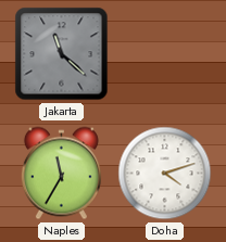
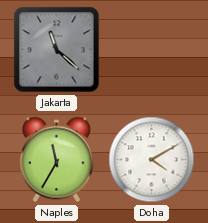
Doha: 4:12 -> 4:10
